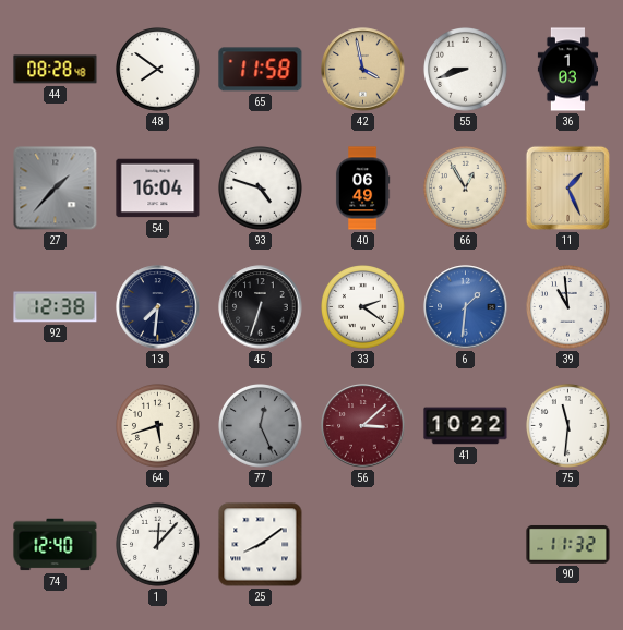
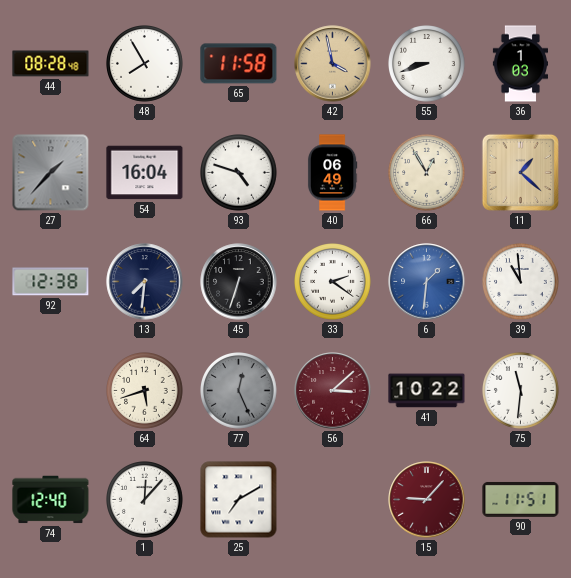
48: 7:51 -> 7:55
11: 1:26 -> 1:22
25: 8:09 -> 7:10
15: none -> 9:07
90: 11:32 -> 11:51
